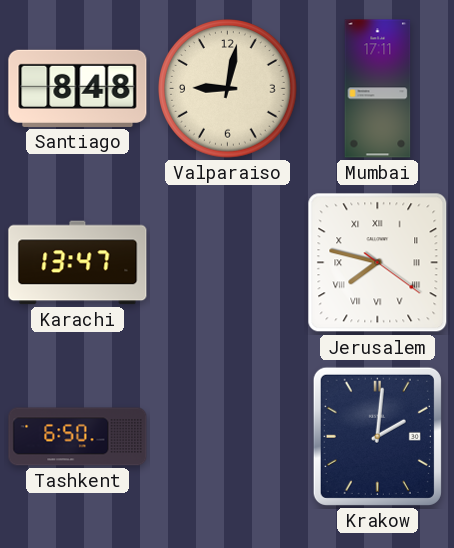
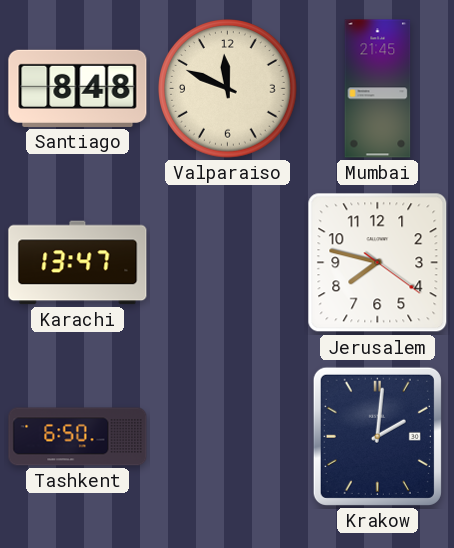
Valparaiso: 9:02 -> 11:49
Mumbai: 17:11 -> 21:45
Jerusalem numerals: Roman -> Arabic
